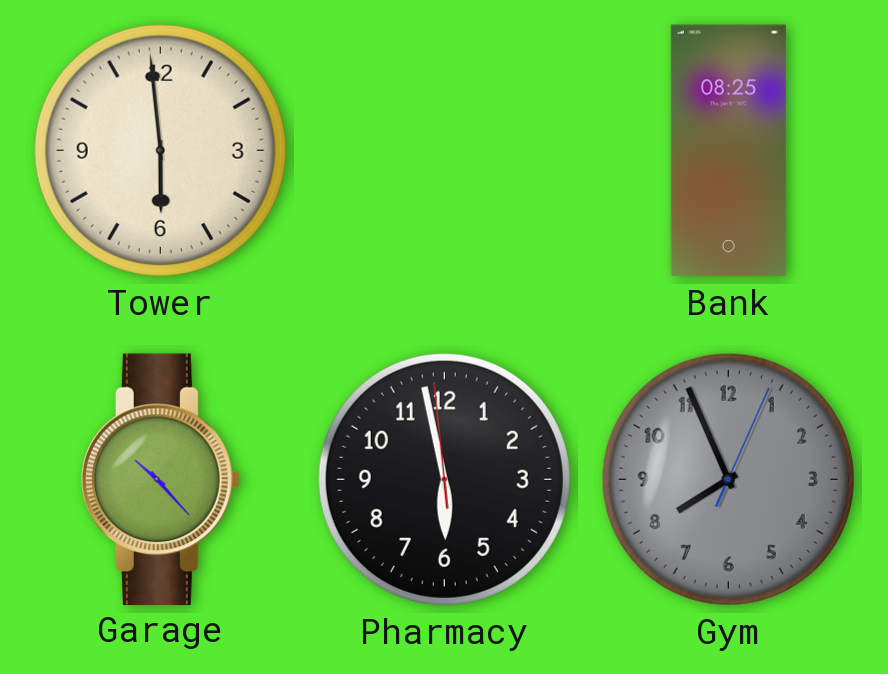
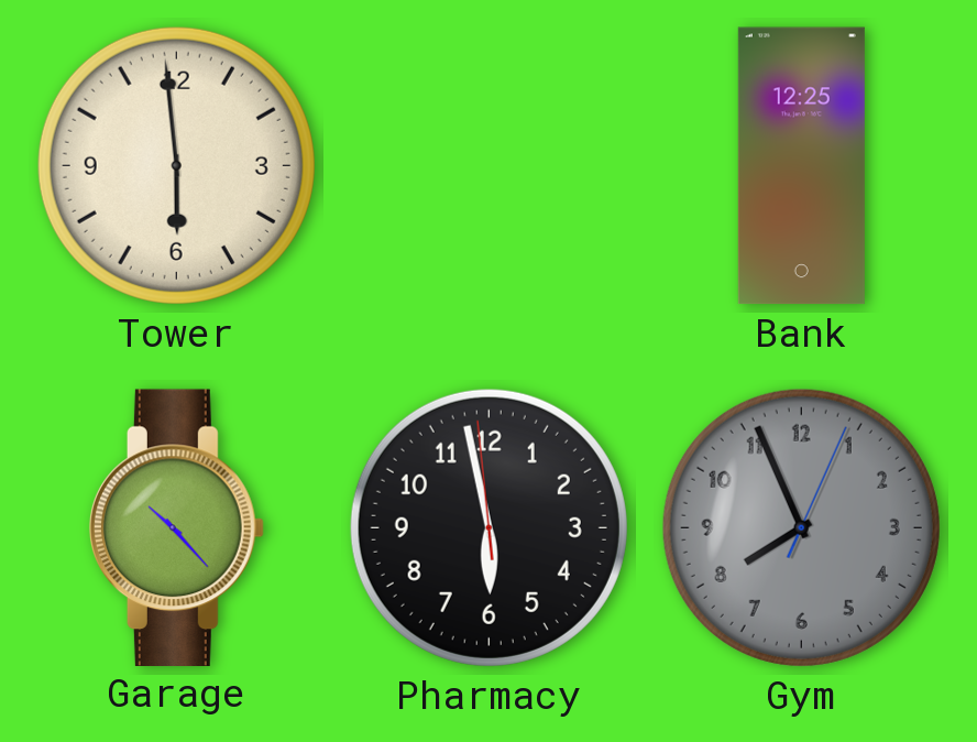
Bank: 08:25 -> 12:25
